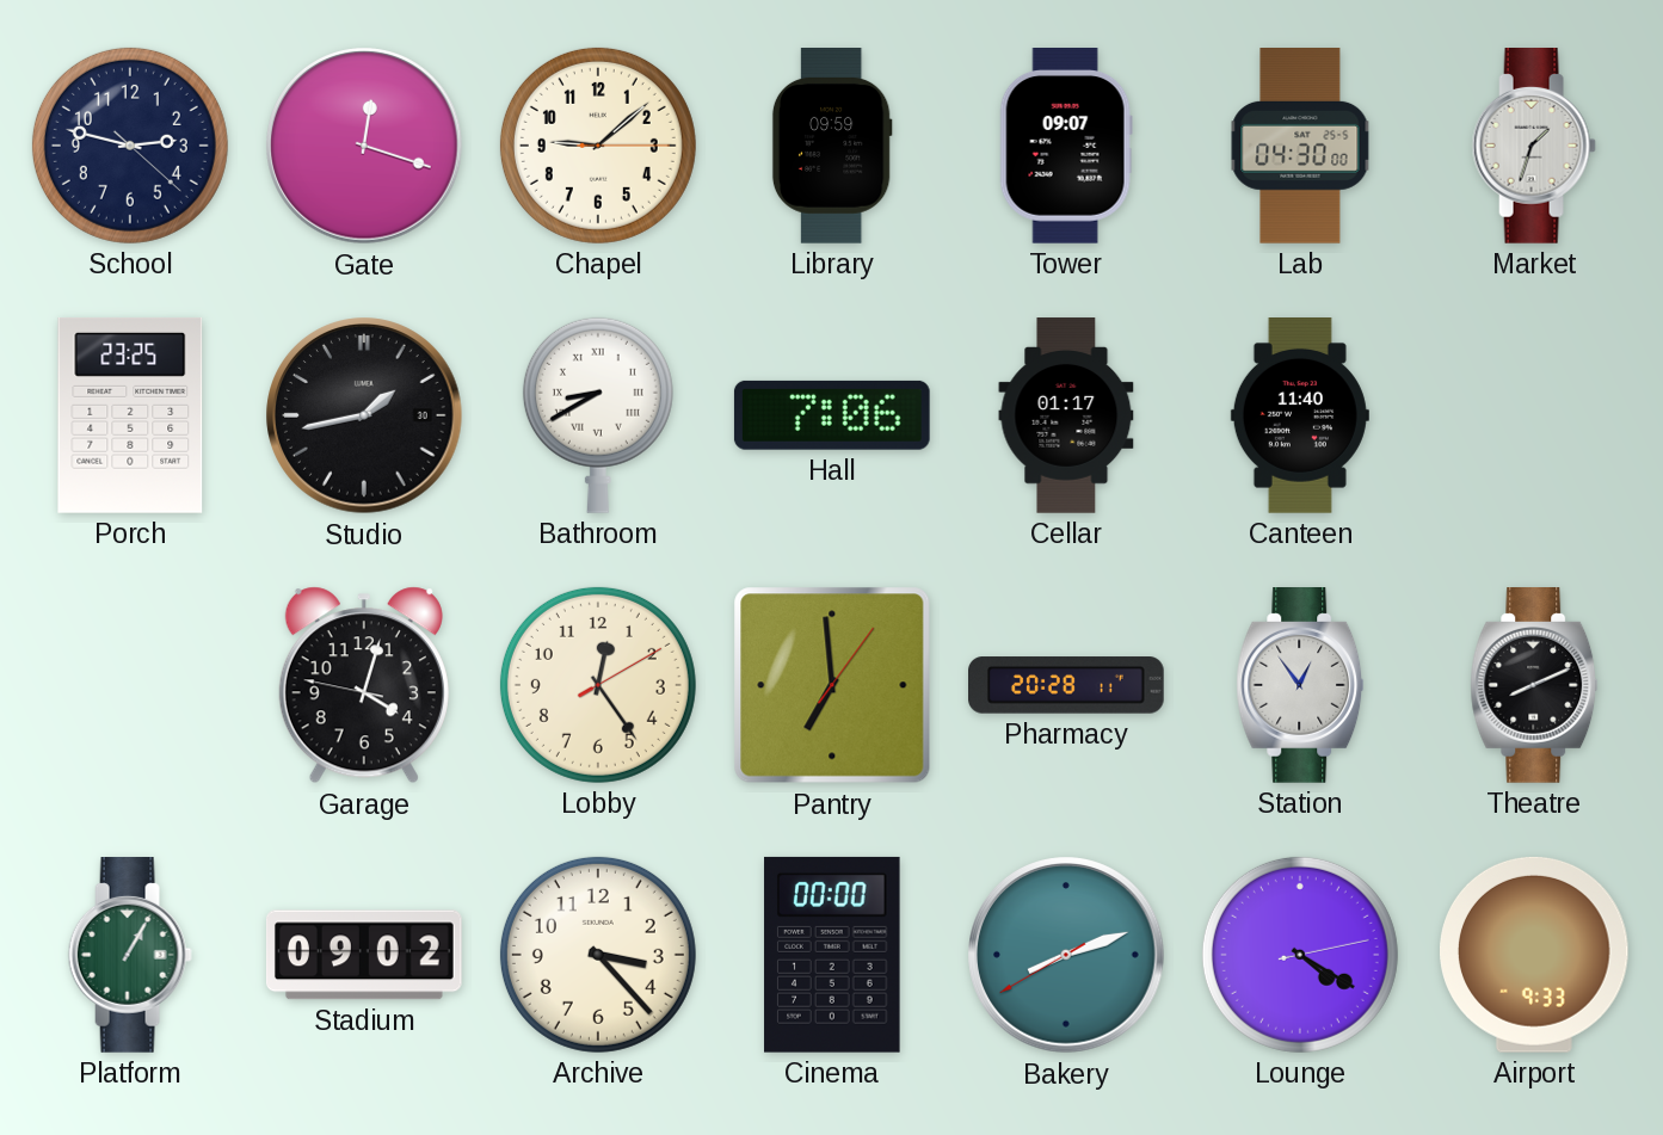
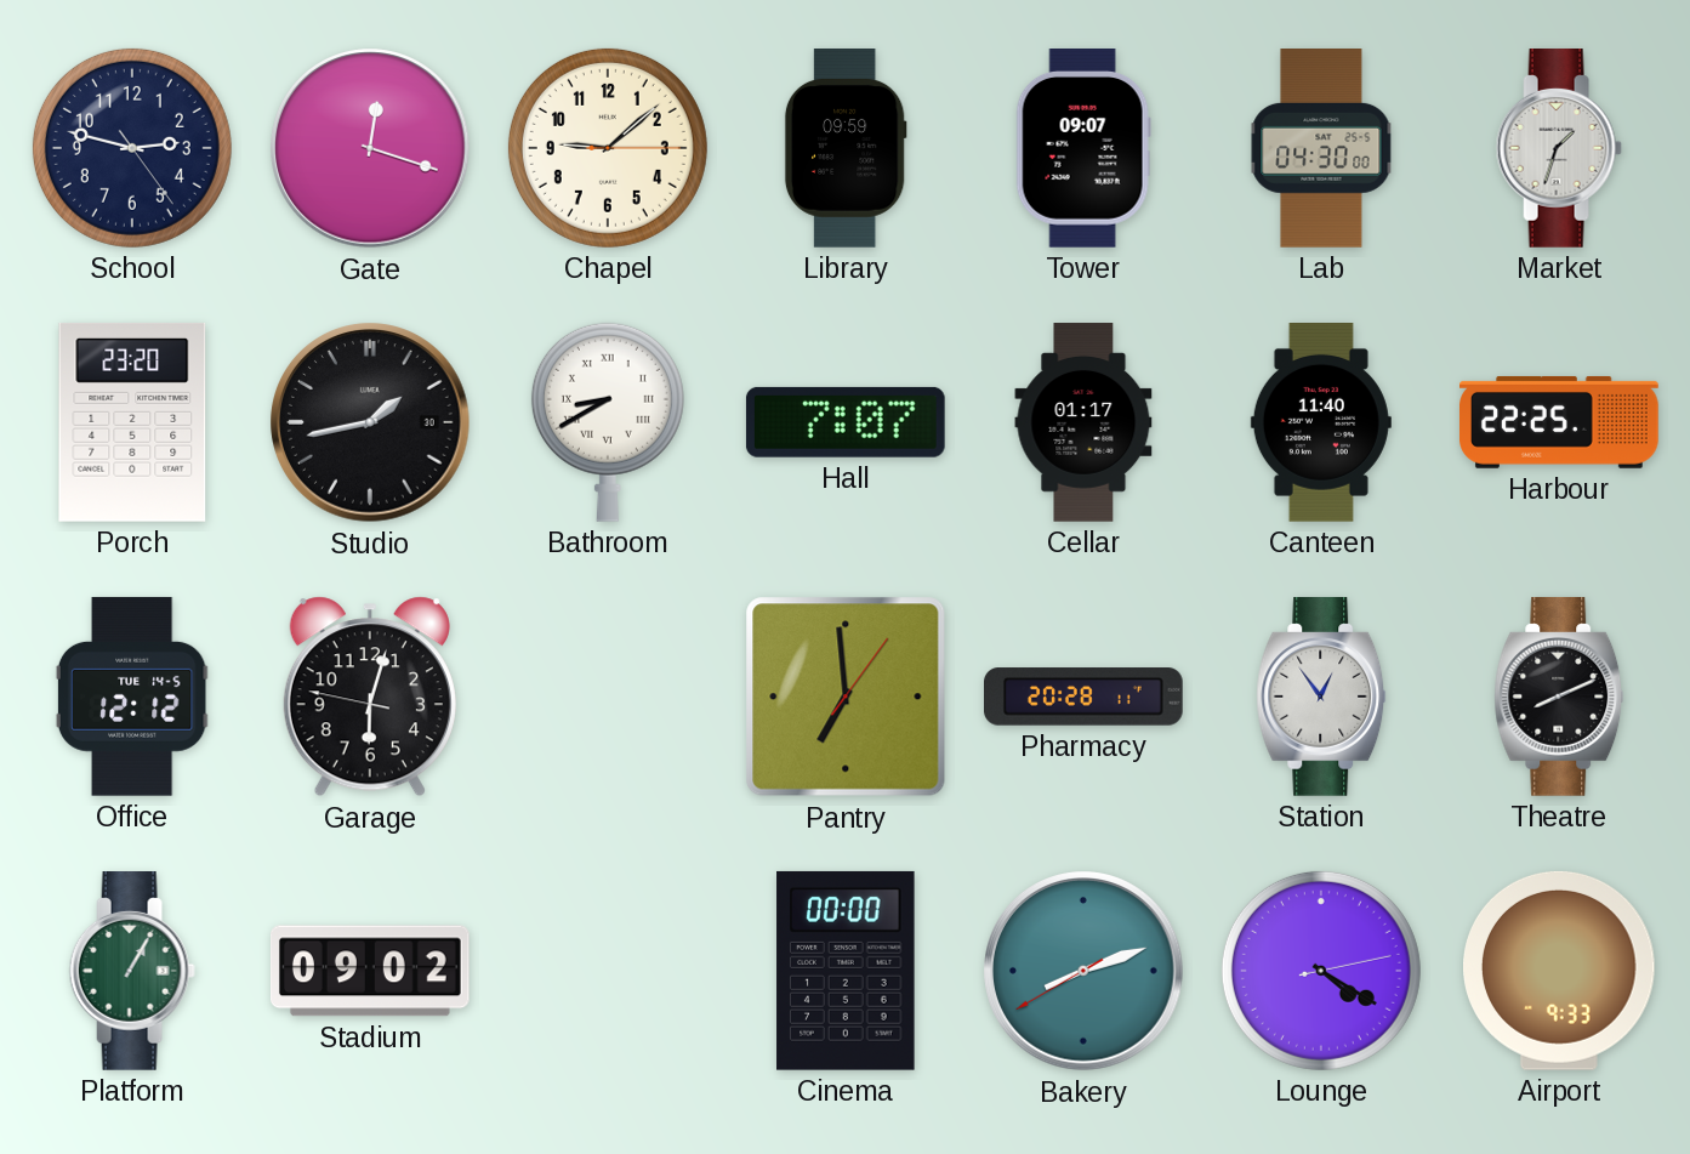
School: 2:47:22 -> 2:47:24
Porch: 23:25 -> 23:20
Hall: 7:06 -> 7:07
Harbour: none -> 22:25
Office: none -> 12:12
Garage: 4:02 -> 6:02
Lobby: 12:24 -> none
Archive: 3:23 -> none
